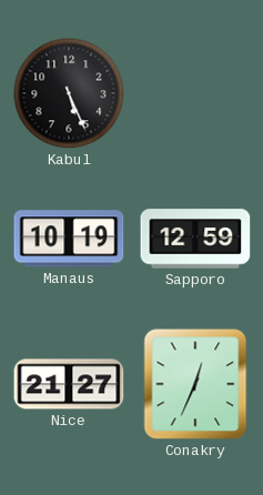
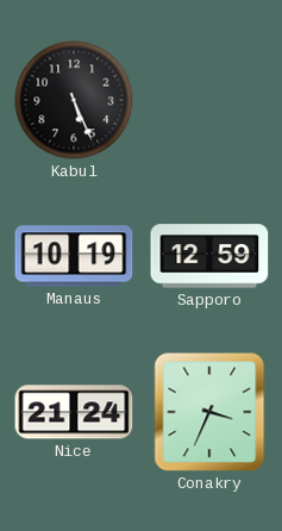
Nice: 21:27 -> 21:24
Conakry: 12:34 -> 3:34
